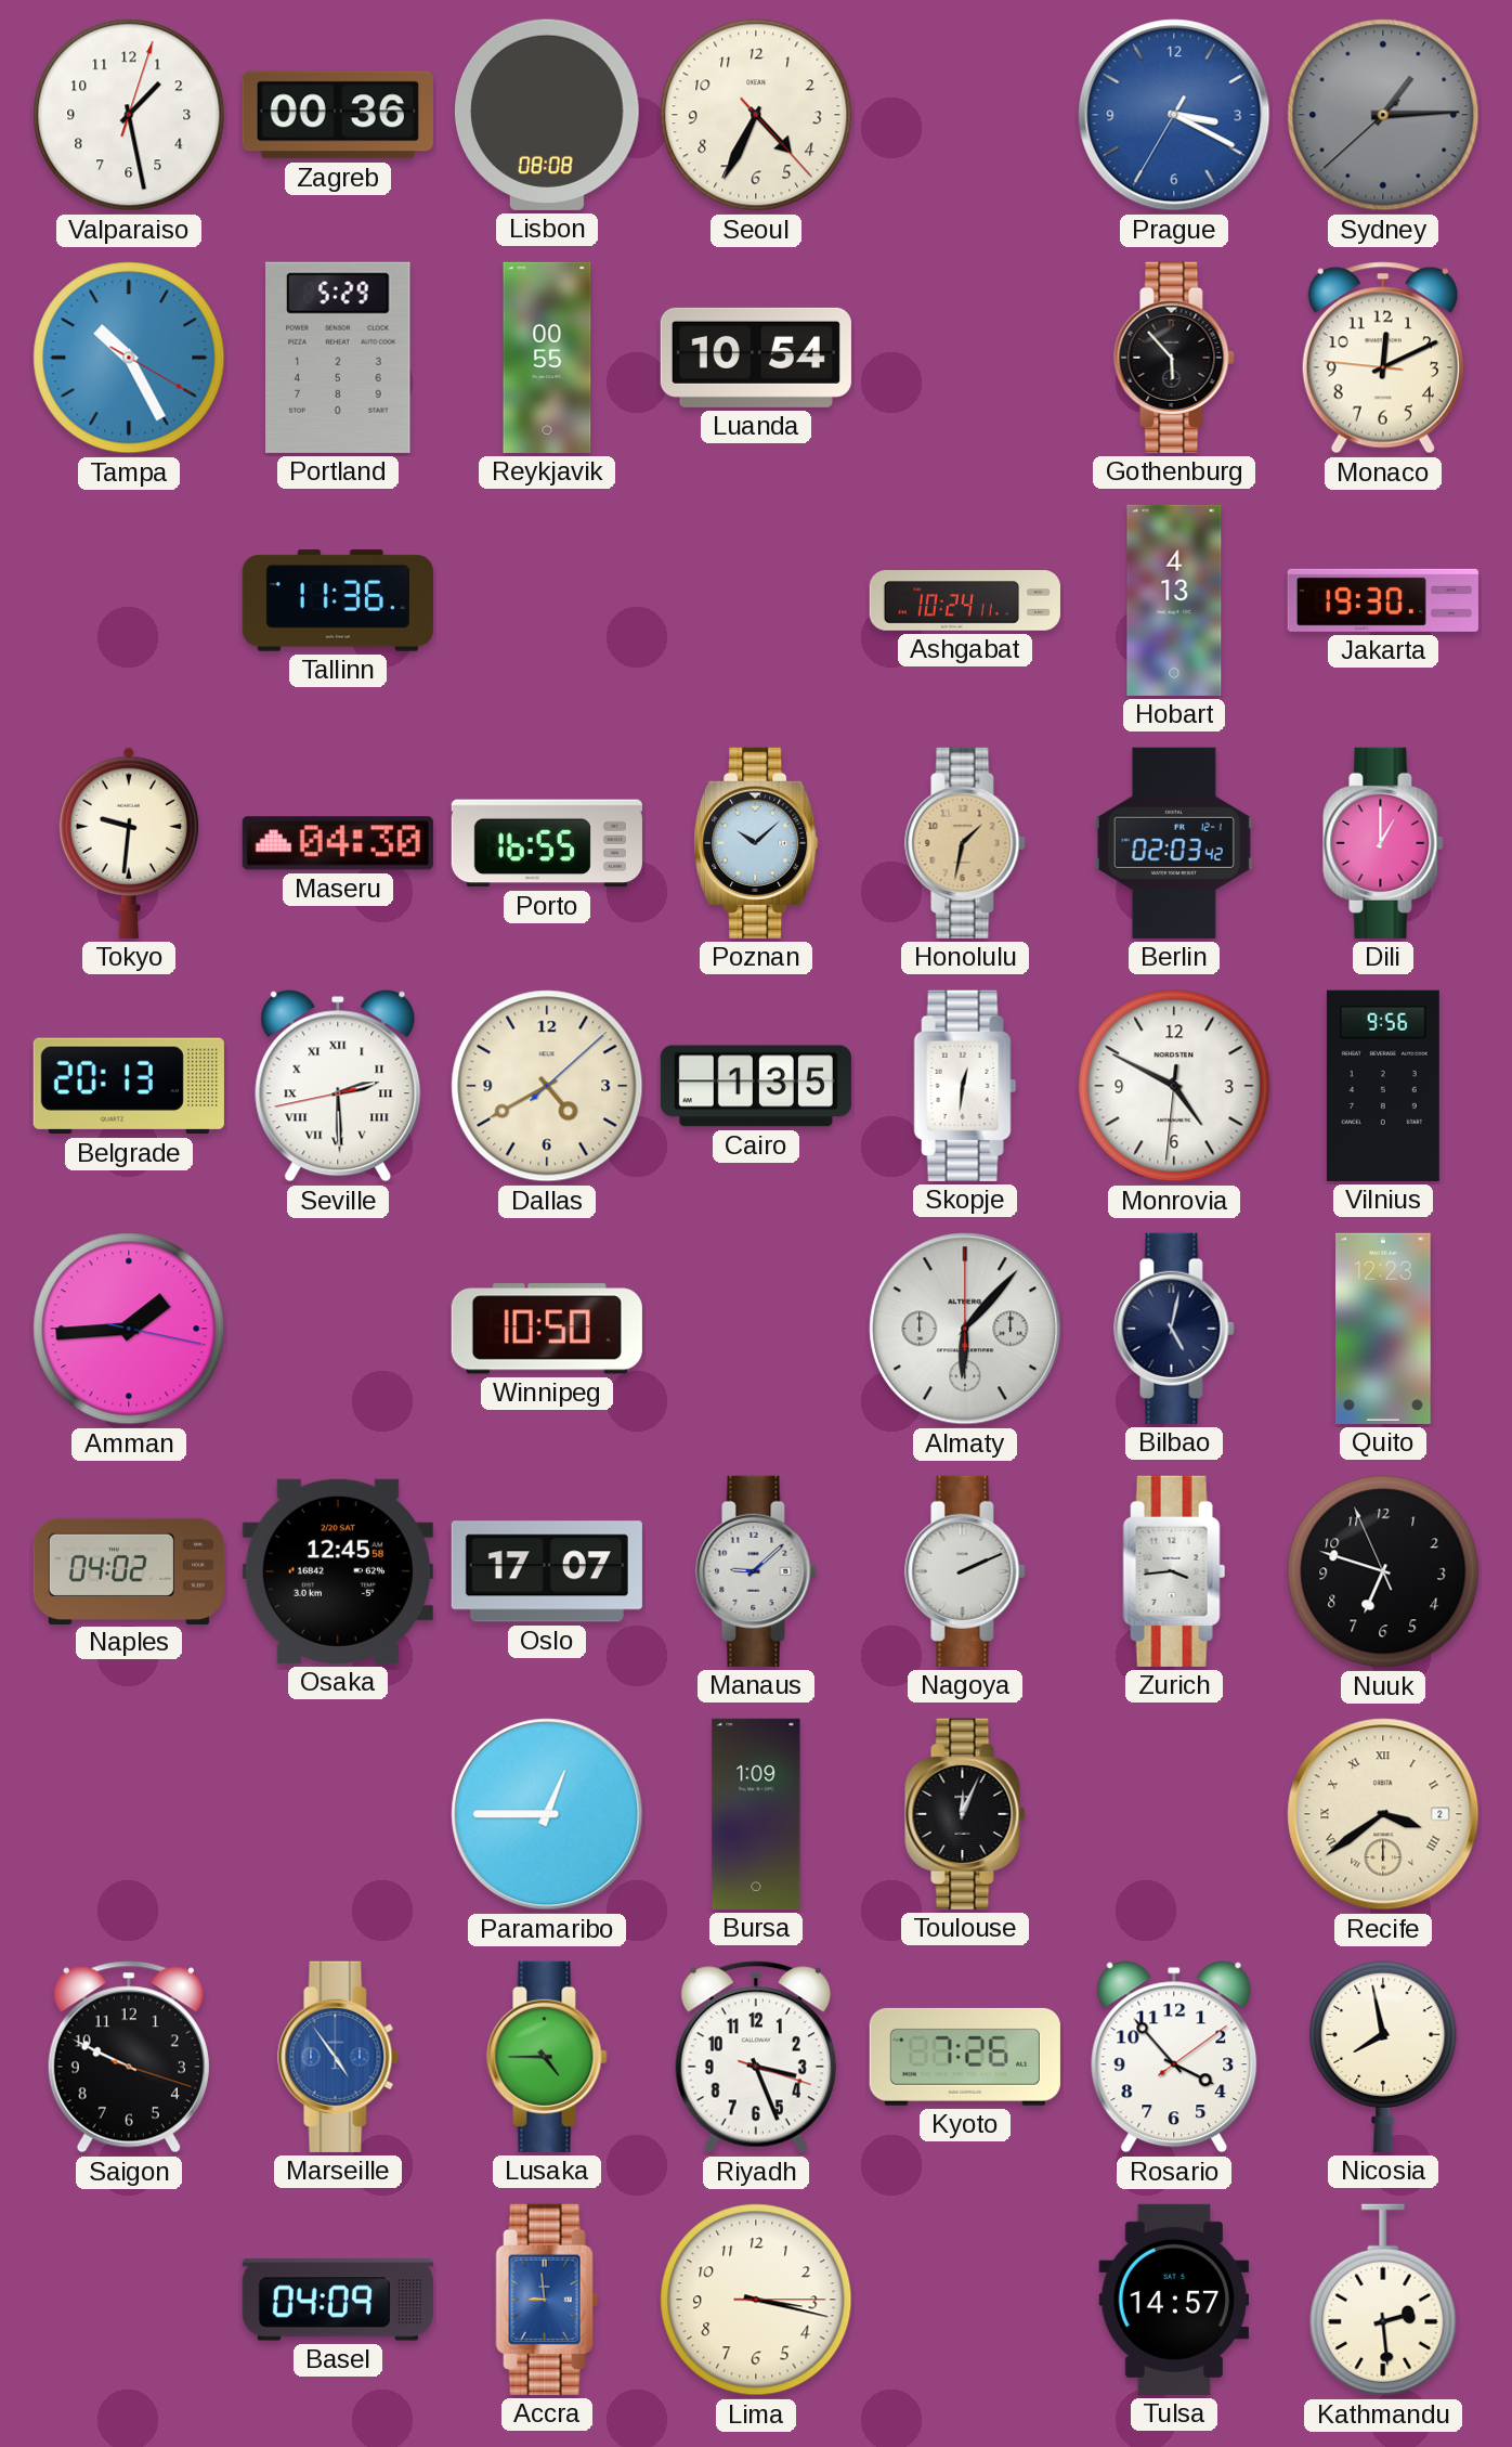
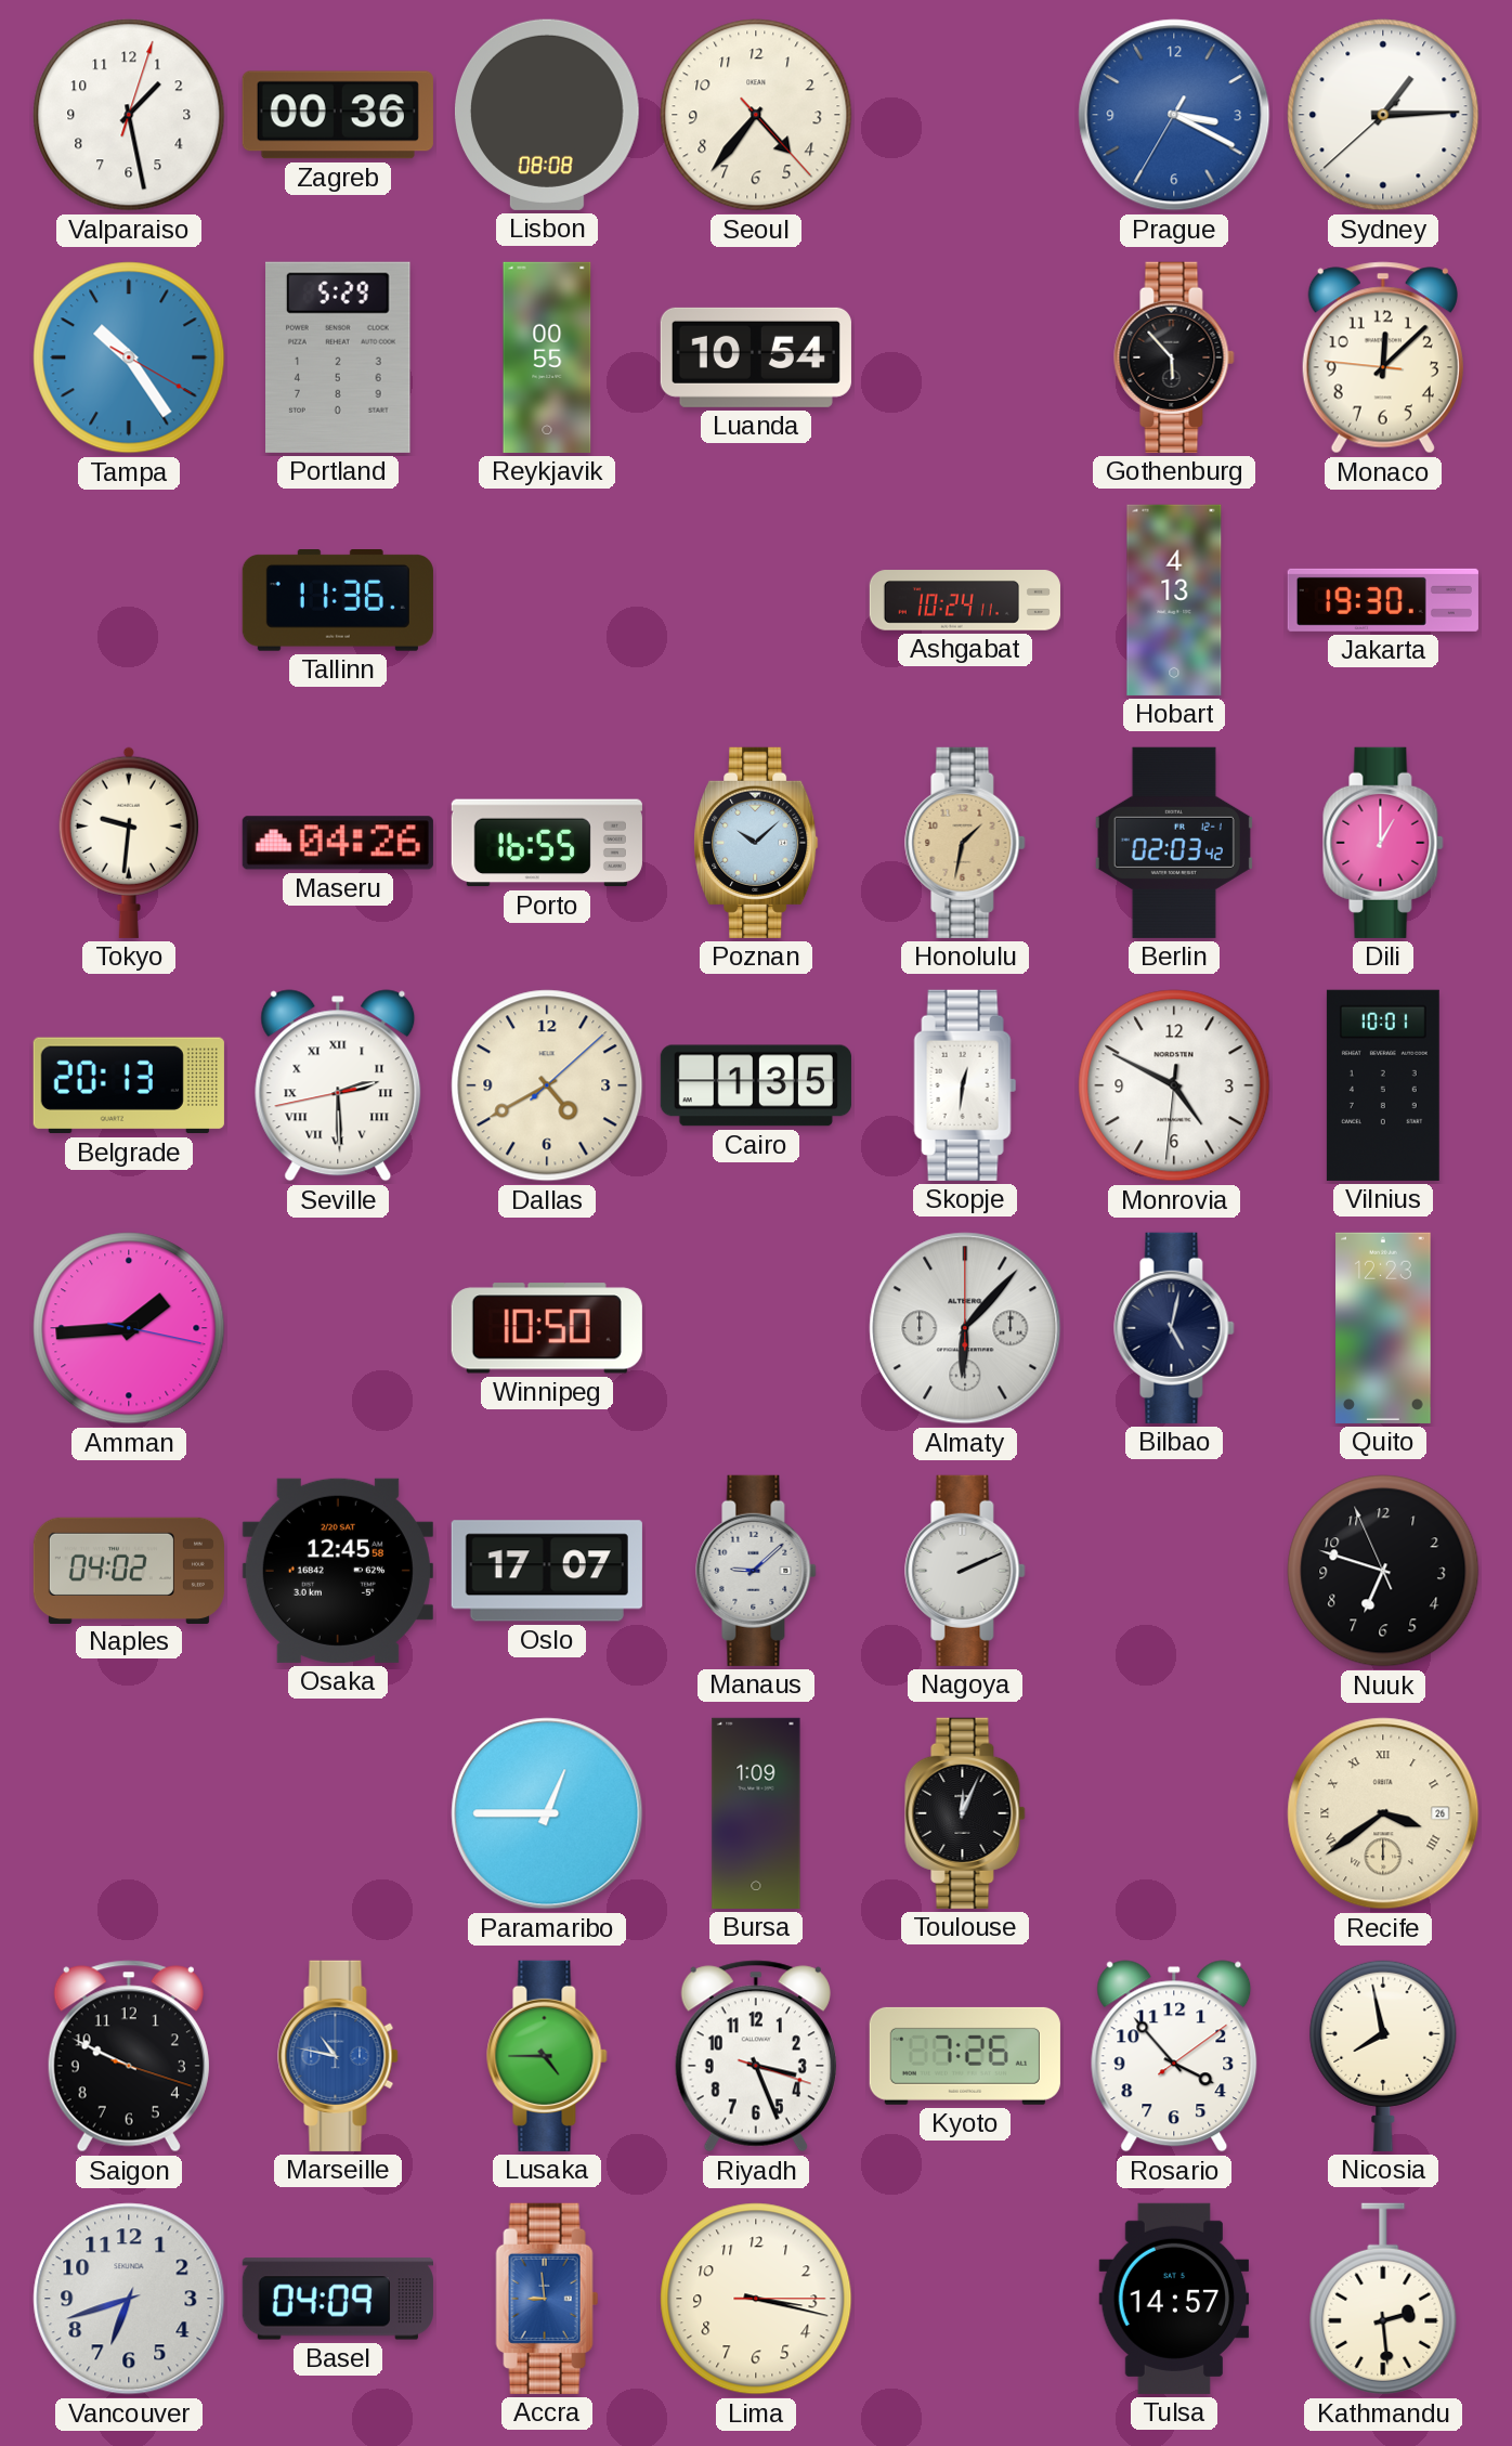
Seoul: 4:34 -> 4:36
Sydney dial: grey -> white
Tampa: 10:25 -> 10:24
Monaco: 12:10 -> 12:07
Maseru: 04:30 -> 04:26
Vilnius: 9:56 -> 10:01
Zurich: 3:44 -> none
Recife date: 2 -> 26
Marseille: 4:54 -> 10:47
Vancouver: none -> 6:42
